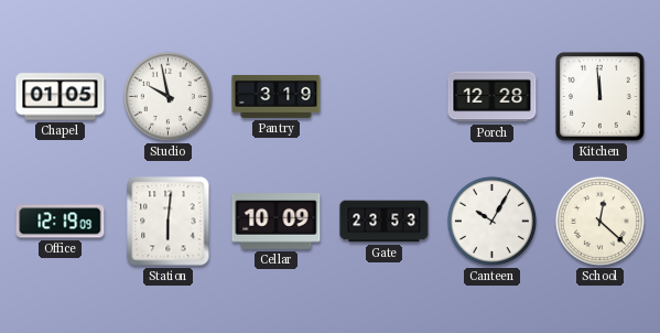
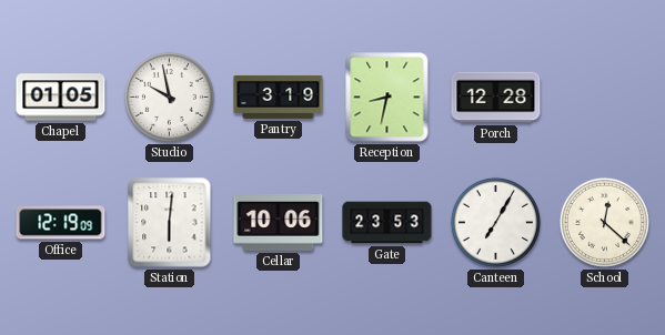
Reception: none -> 8:32
Kitchen: 11:59 -> none
Cellar: 10:09 -> 10:06
Canteen: 10:05 -> 7:05
